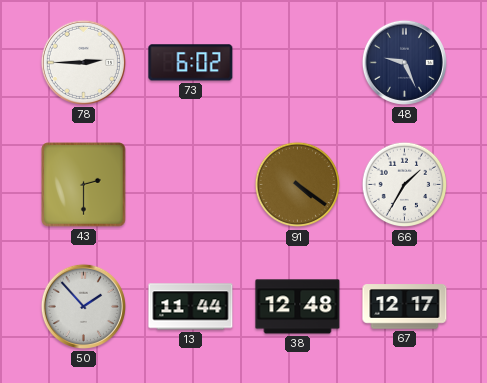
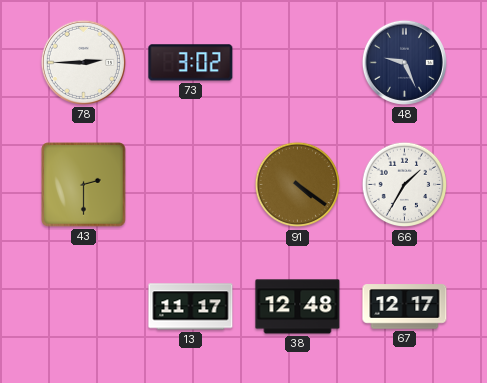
73: 6:02 -> 3:02
50: 1:53 -> none
13: 11:44 -> 11:17
